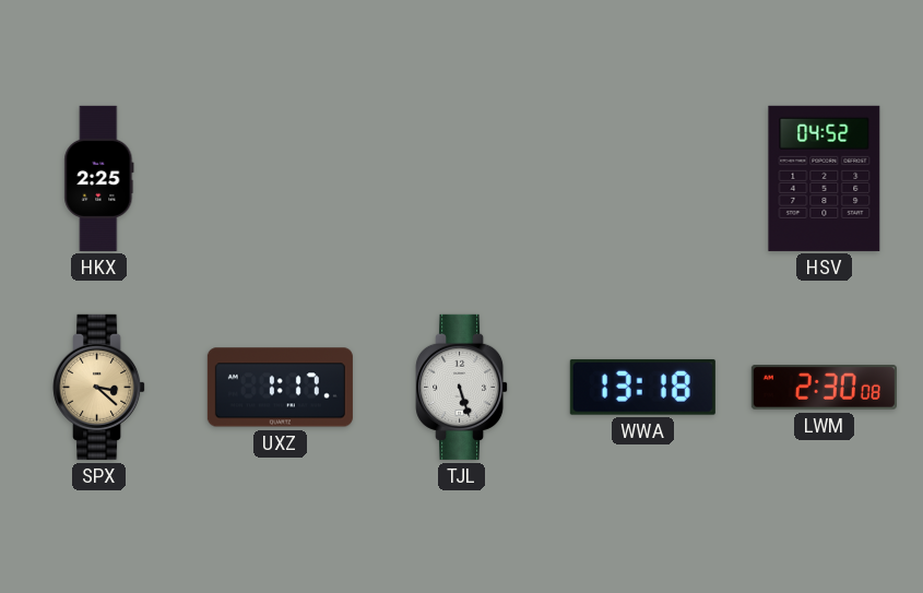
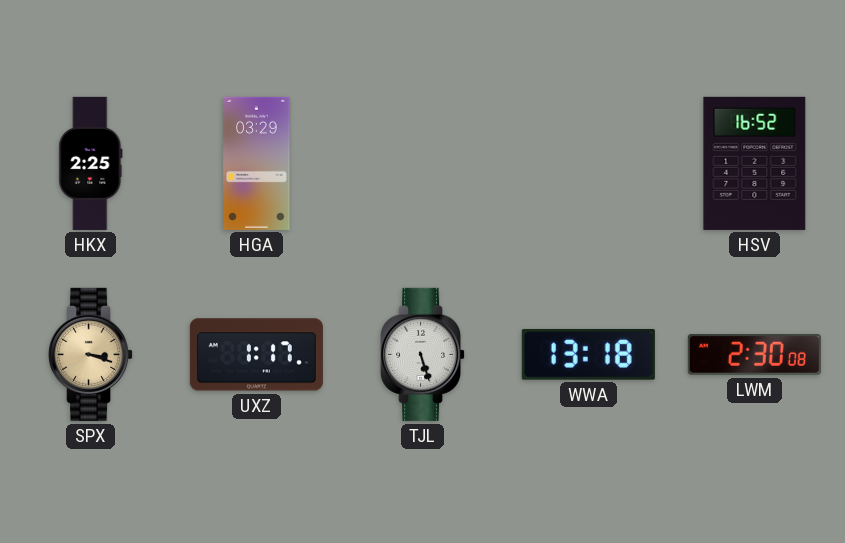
HGA: none -> 03:29
HSV: 04:52 -> 16:52
SPX: 3:22 -> 3:18
